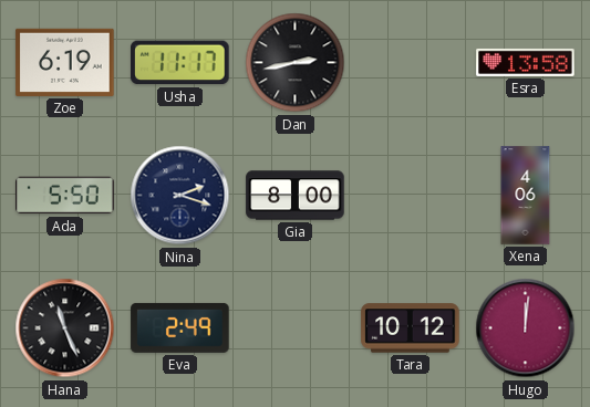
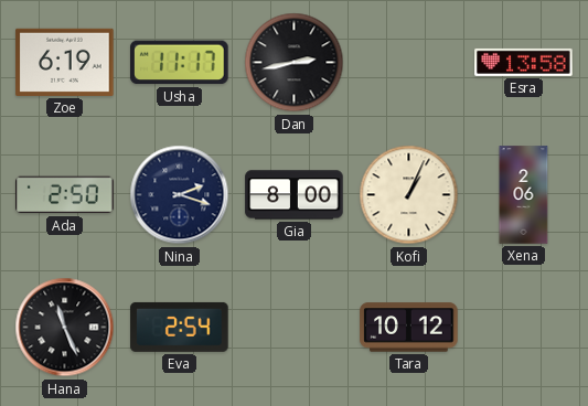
Ada: 5:50 -> 2:50
Kofi: none -> 1:04
Xena: 4:06 -> 2:06
Eva: 2:49 -> 2:54
Hugo: 12:01 -> none
